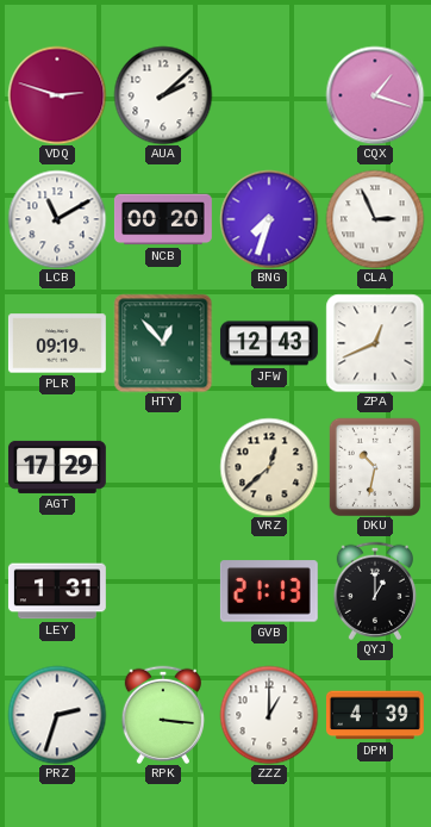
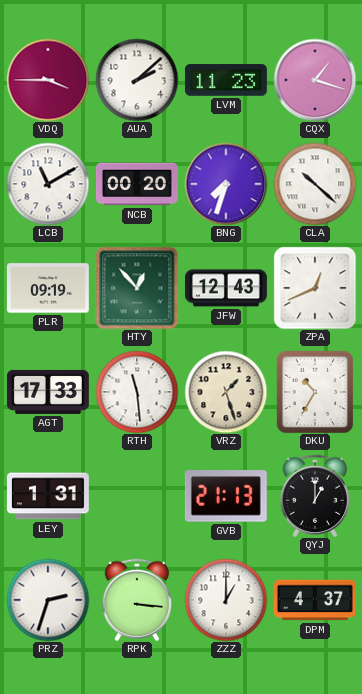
VDQ: 2:48 -> 3:45
LVM: none -> 11:23
CLA: 2:56 -> 10:22
AGT: 17:29 -> 17:33
RTH: none -> 11:29
VRZ: 12:38 -> 1:27
DKU: 10:32 -> 10:35
DPM: 4:39 -> 4:37
